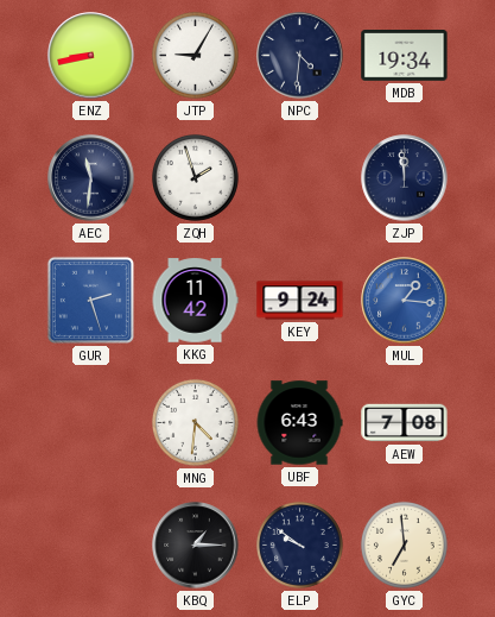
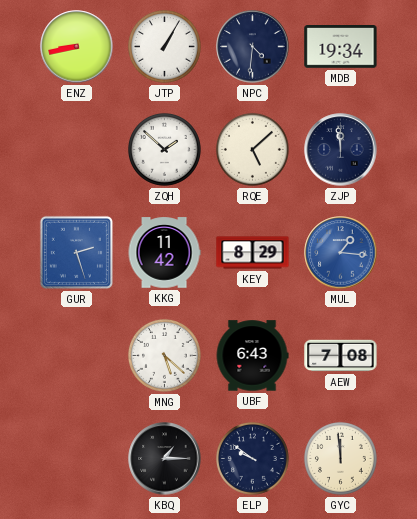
JTP: 9:05 -> 1:05
AEC: 11:31 -> none
ZQH: 1:57 -> 1:52
RQE: none -> 5:08
KEY: 9:24 -> 8:29
MNG: 4:31 -> 5:22
GYC: 6:59 -> 11:59
